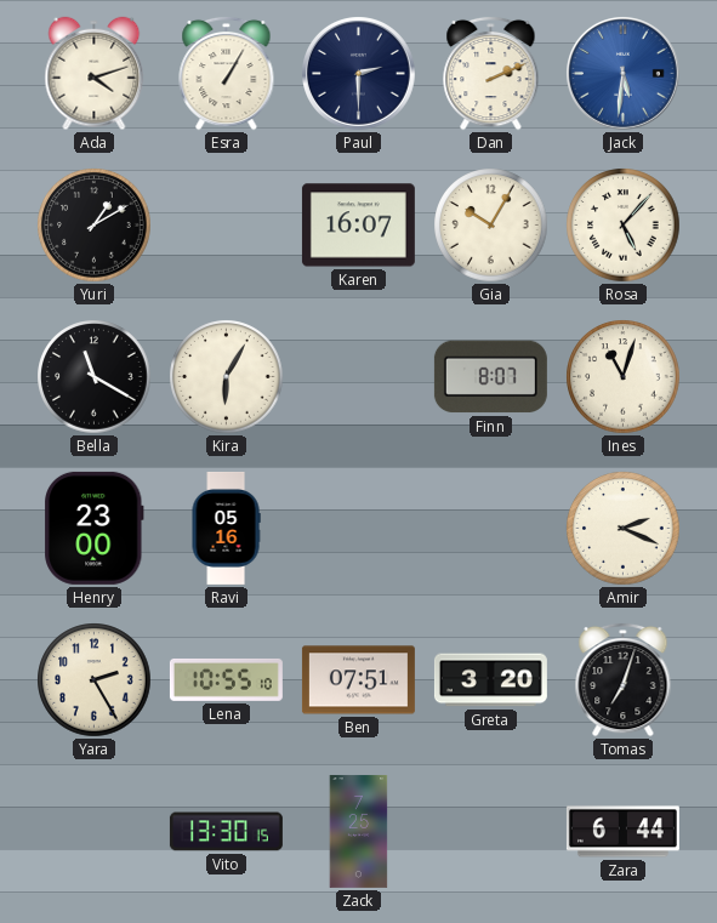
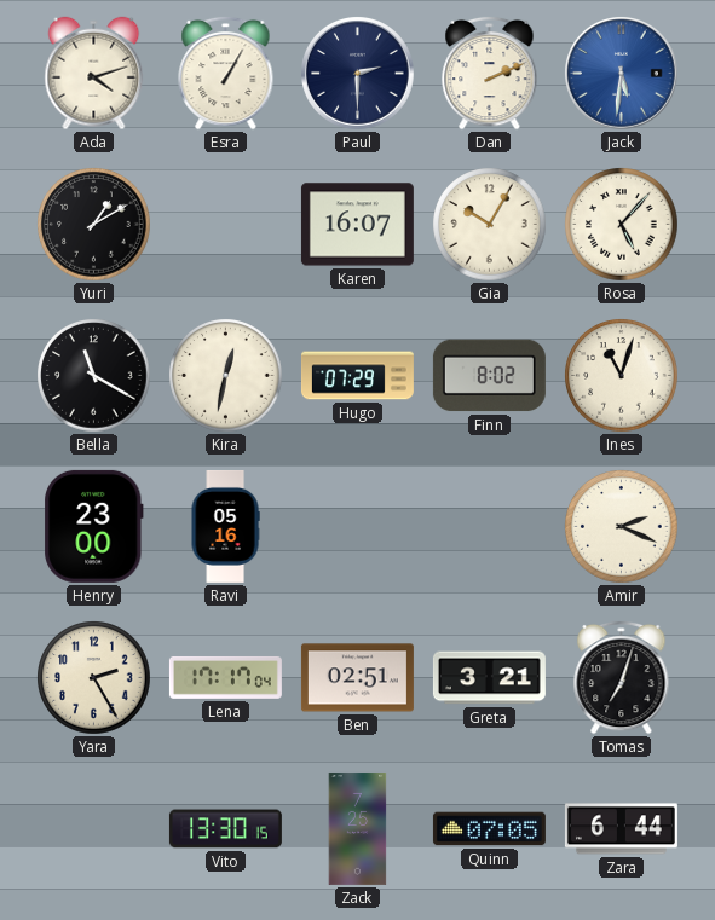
Kira: 6:05 -> 12:32
Hugo: none -> 07:29
Finn: 8:07 -> 8:02
Lena: 10:55 -> 17:17
Ben: 07:51 -> 02:51
Greta: 3:20 -> 3:21
Quinn: none -> 07:05
